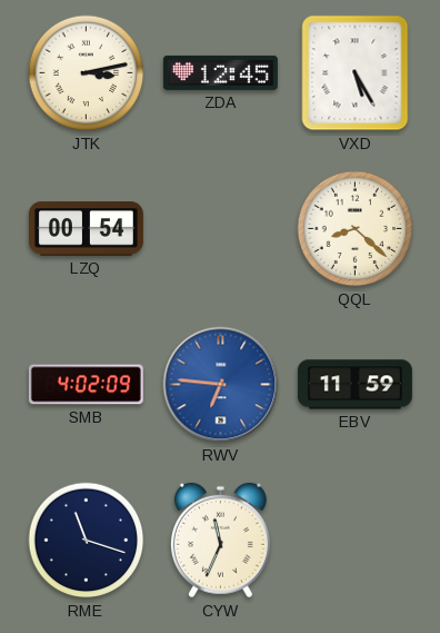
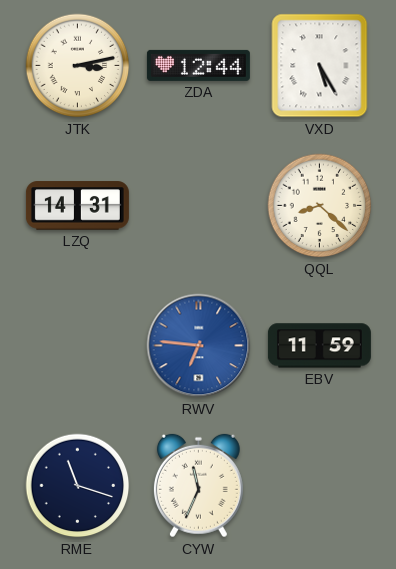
ZDA: 12:45 -> 12:44
LZQ: 00:54 -> 14:31
SMB: 4:02 -> none
